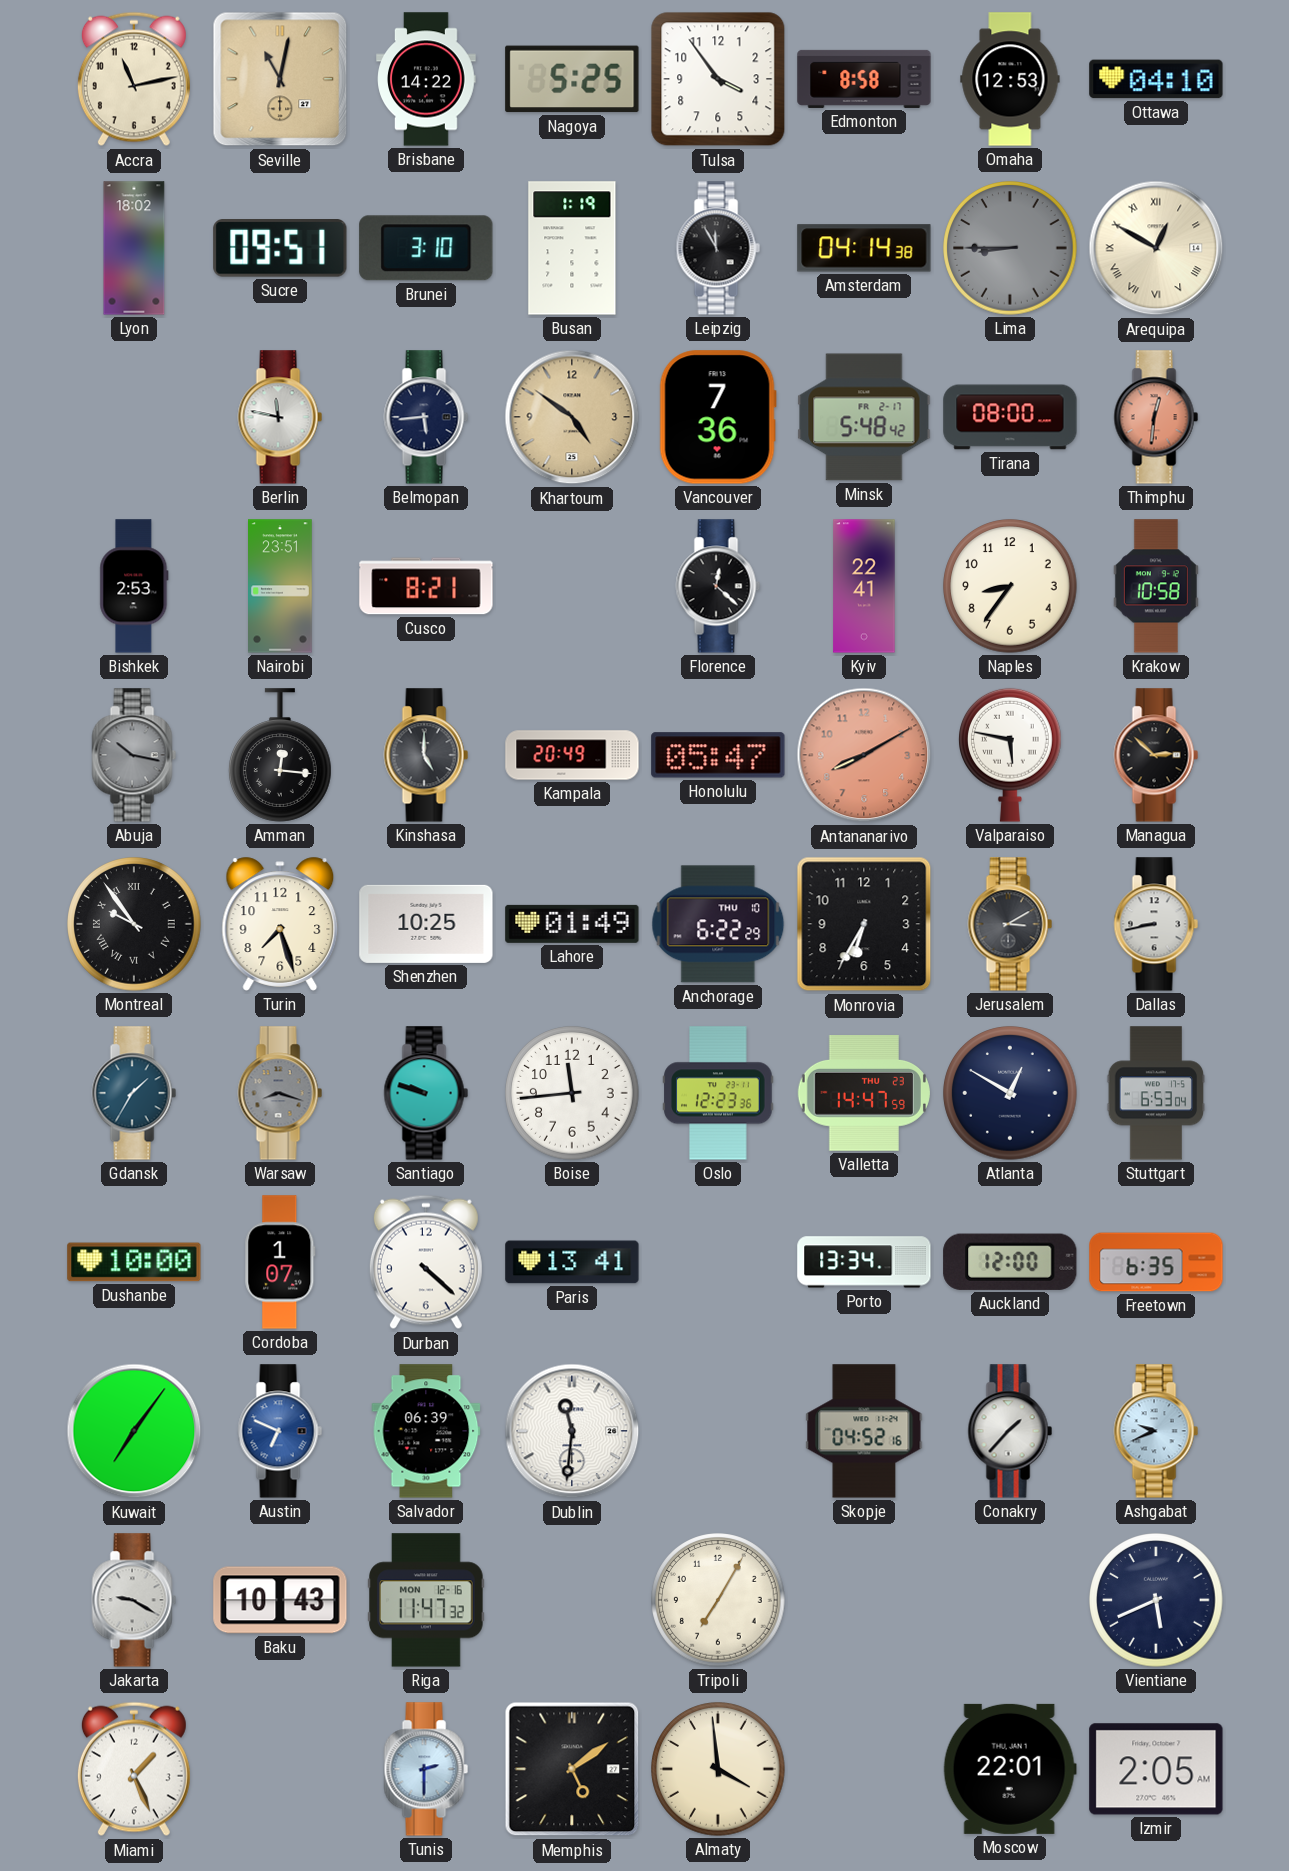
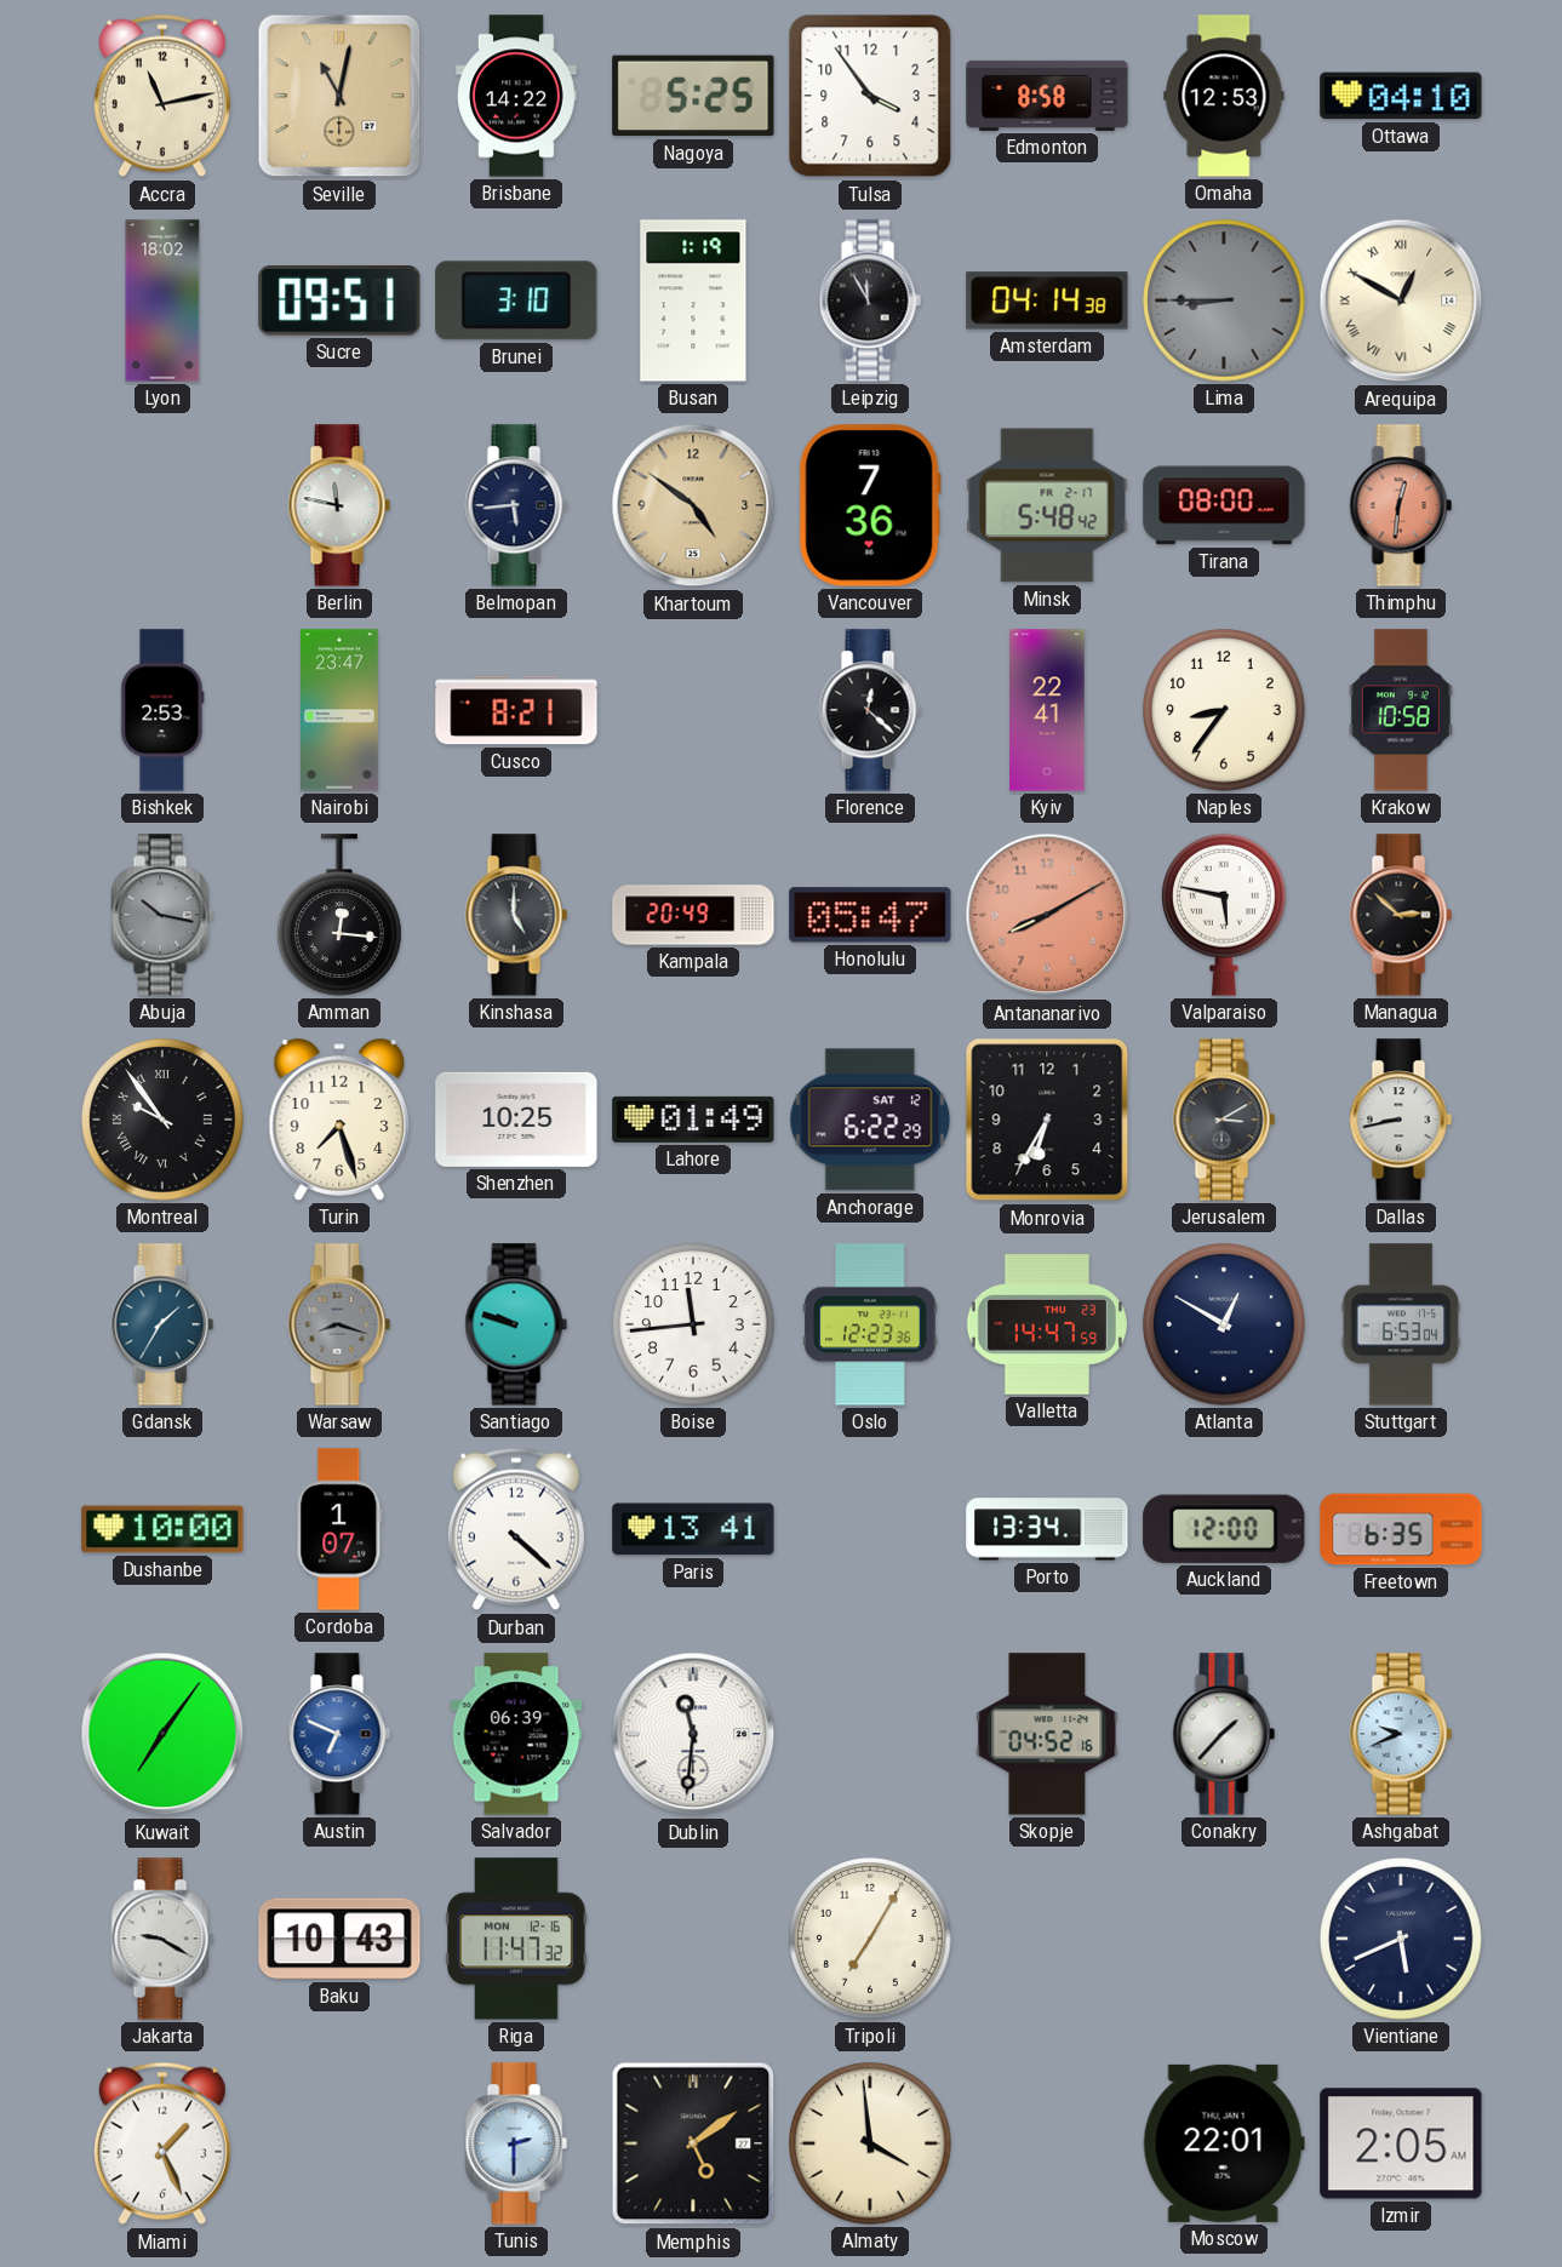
Nairobi: 23:51 -> 23:47
Anchorage date: THU 10 -> SAT 12
